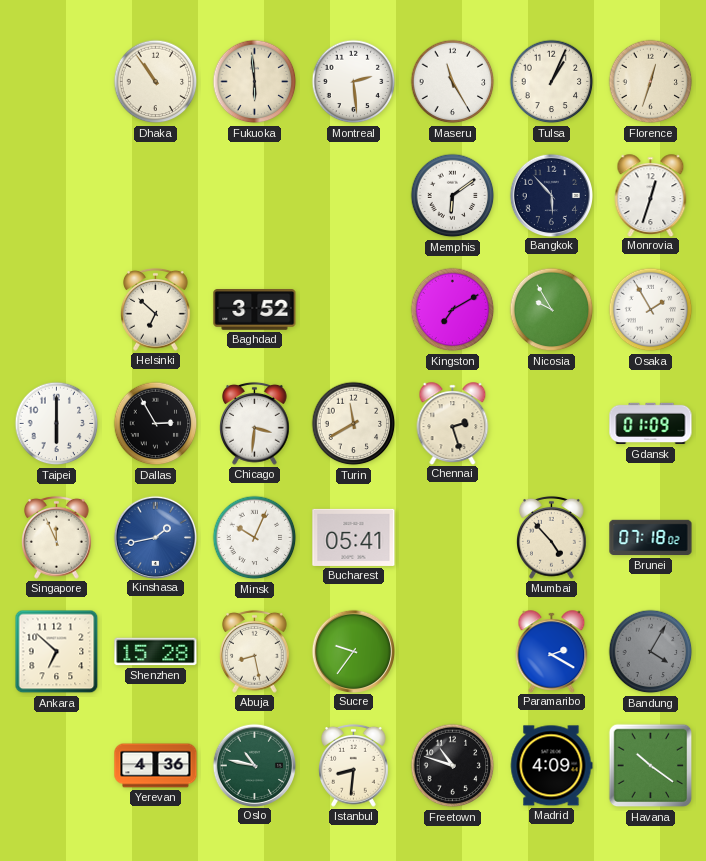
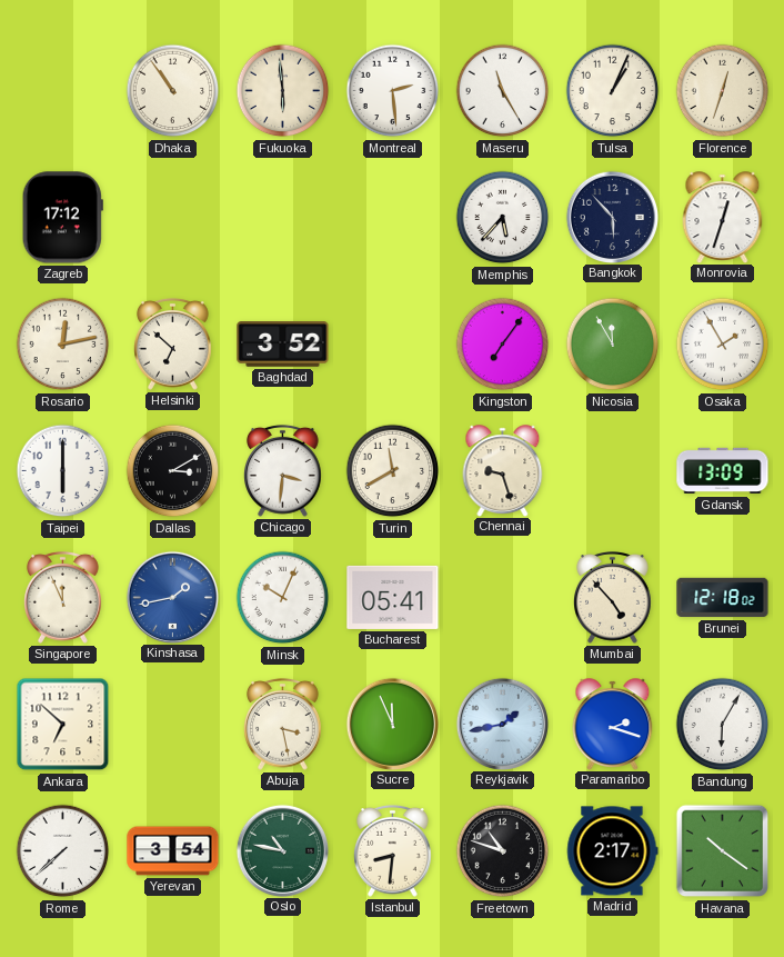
Zagreb: none -> 17:12
Memphis: 6:09 -> 5:37
Rosario: none -> 12:13
Kingston: 7:10 -> 7:06
Nicosia: 9:55 -> 11:55
Dallas: 2:55 -> 3:10
Chennai: 2:27 -> 9:27
Gdansk: 01:09 -> 13:09
Brunei: 07:18 -> 12:18
Shenzhen: 15:28 -> none
Abuja: 8:28 -> 3:28
Sucre: 9:36 -> 11:56
Reykjavik: none -> 1:43
Paramaribo: 2:20 -> 2:18
Bandung: 4:05 -> 6:05
Bandung dial: grey -> white
Rome: none -> 7:38
Yerevan: 4:36 -> 3:54
Madrid: 4:09 -> 2:17
